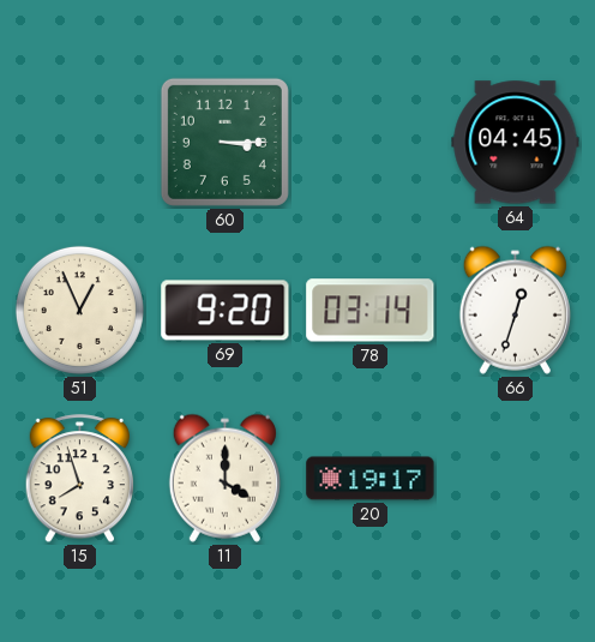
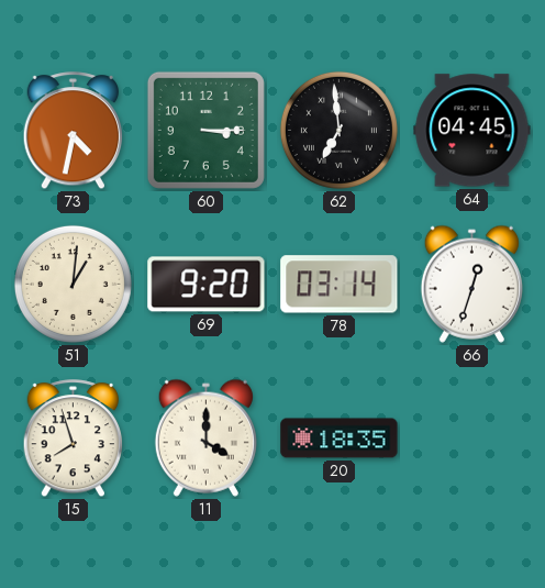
73: none -> 4:32
62: none -> 6:59
51: 12:56 -> 1:01
20: 19:17 -> 18:35
